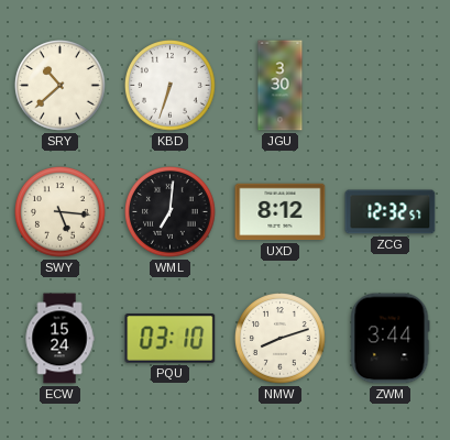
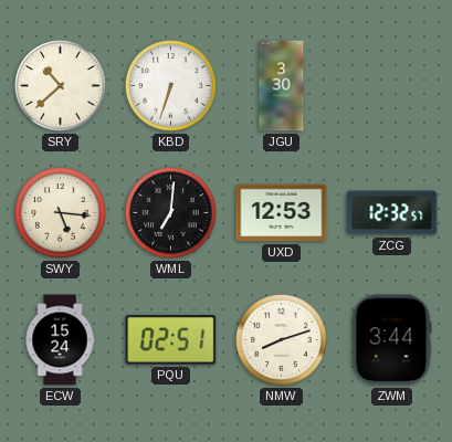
UXD: 8:12 -> 12:53
PQU: 03:10 -> 02:51
